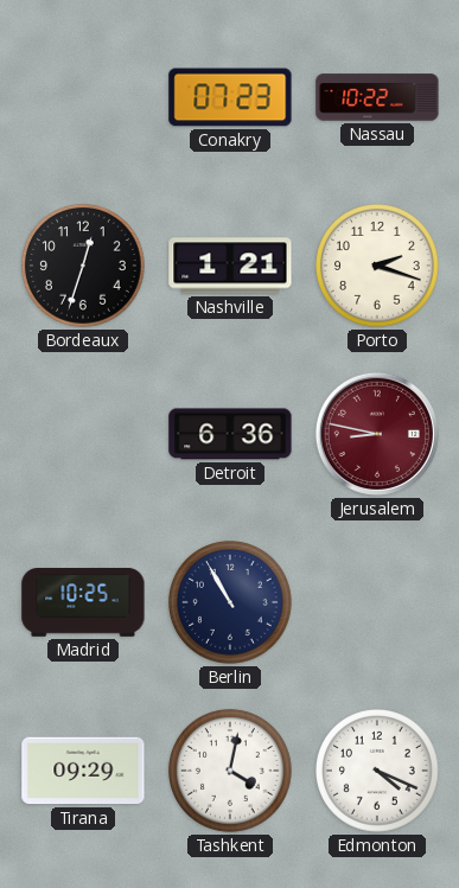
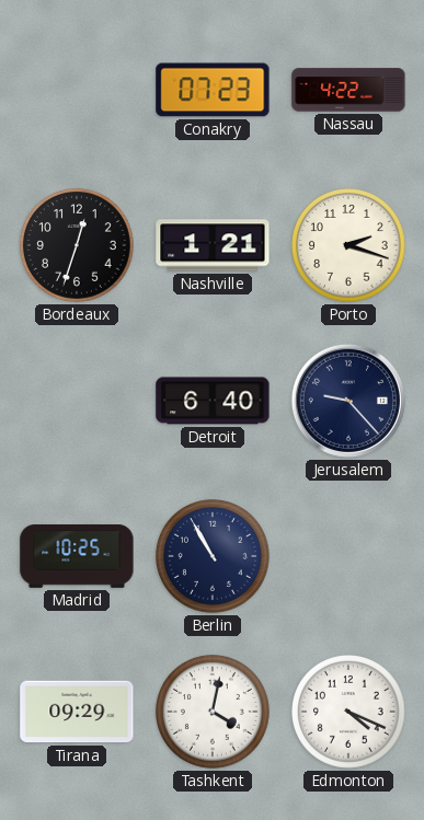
Nassau: 10:22 -> 4:22
Detroit: 6:36 -> 6:40
Jerusalem: 8:47 -> 9:23
Jerusalem dial: burgundy -> navy
